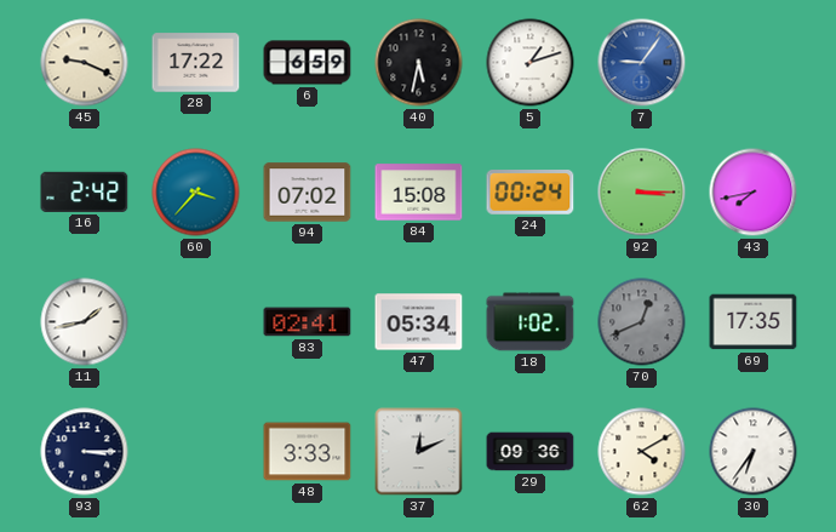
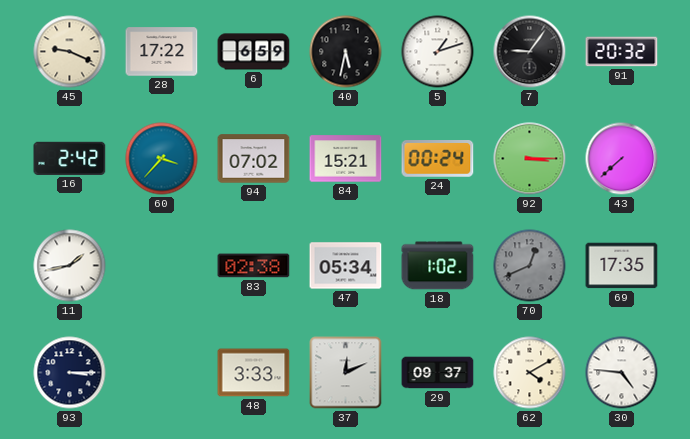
7 dial: blue -> black
91: none -> 20:32
84: 15:08 -> 15:21
43: 7:43 -> 7:38
83: 02:41 -> 02:38
29: 09:36 -> 09:37
30: 6:36 -> 4:46
